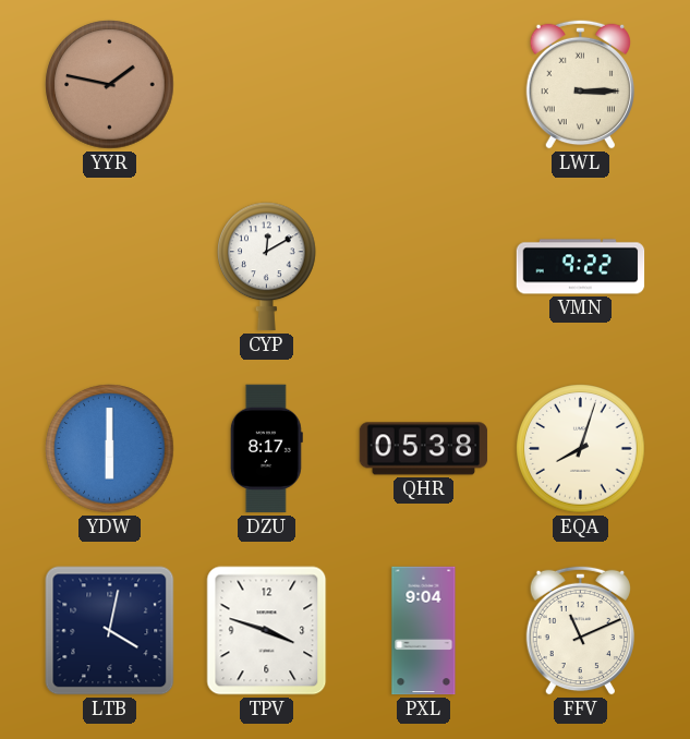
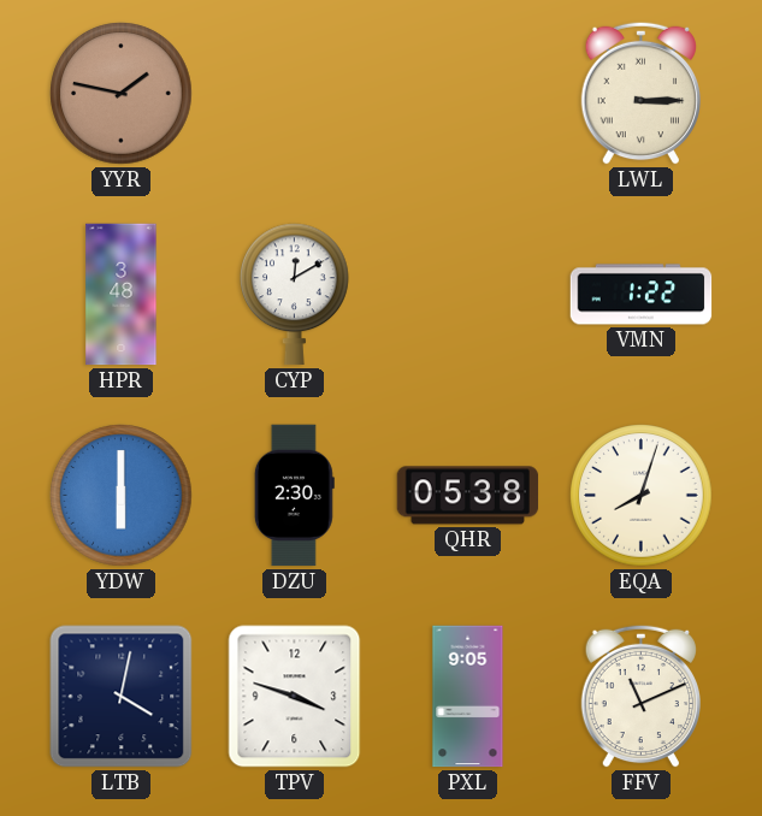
HPR: none -> 3:48
VMN: 9:22 -> 1:22
DZU: 8:17 -> 2:30
PXL: 9:04 -> 9:05
